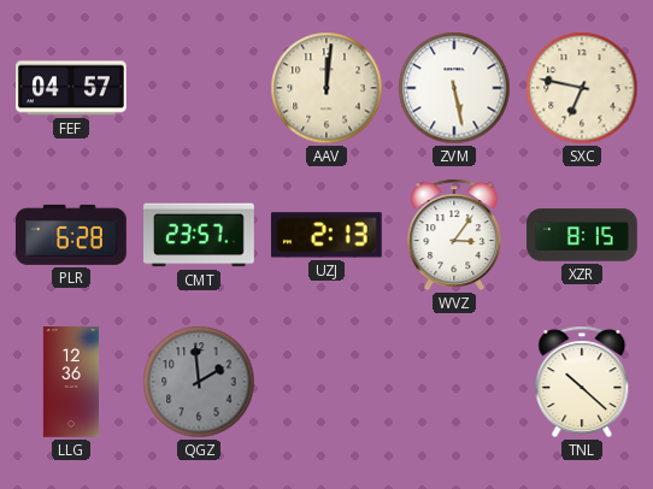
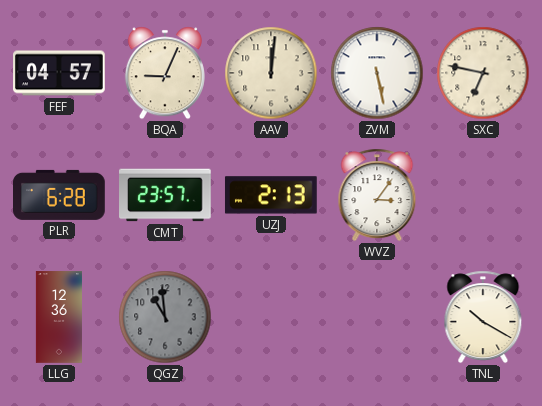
BQA: none -> 9:04
XZR: 8:15 -> none
QGZ: 1:59 -> 10:59
TNL: 10:22 -> 10:20
